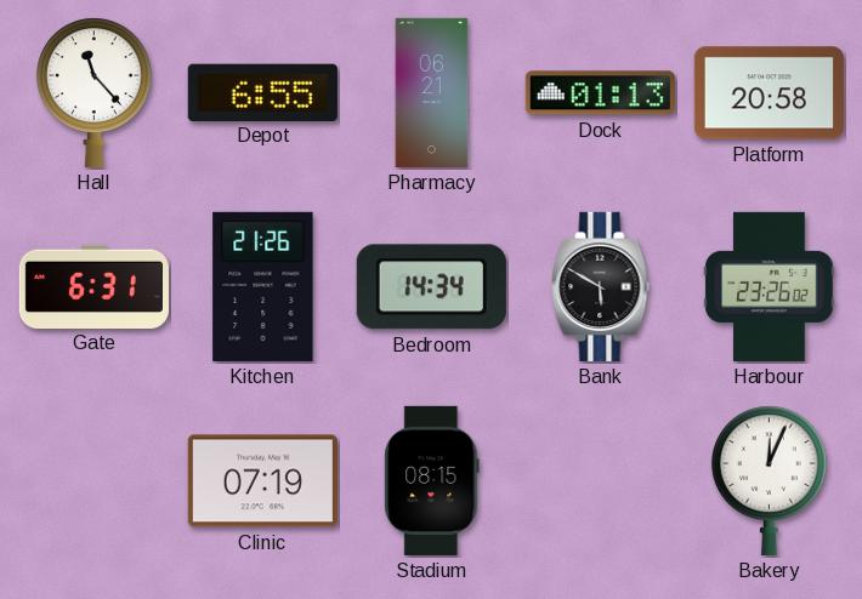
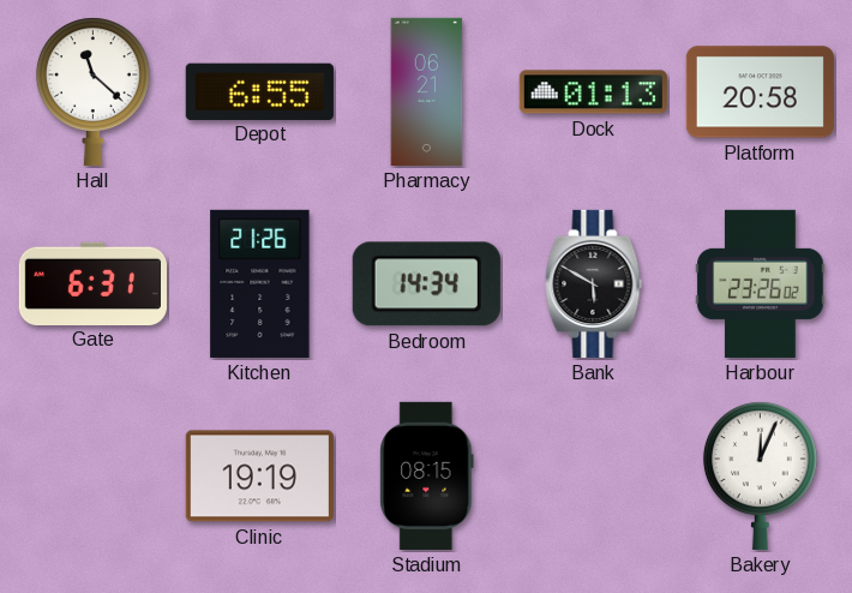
Hall: 11:23 -> 11:22
Clinic: 07:19 -> 19:19
